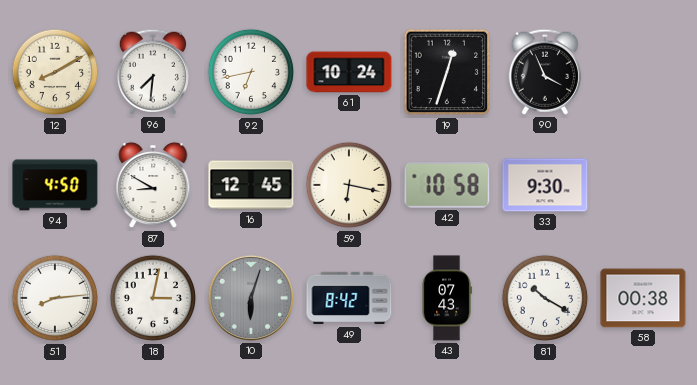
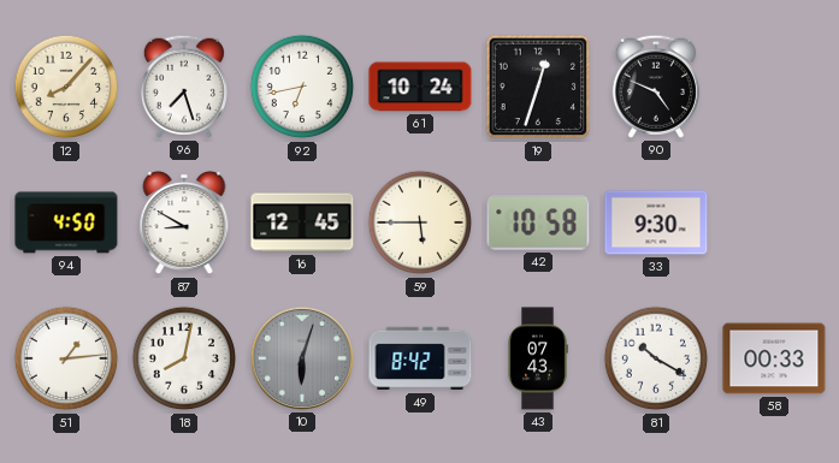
12: 8:10 -> 8:07
96: 7:31 -> 7:27
90: 3:56 -> 4:49
59: 6:17 -> 5:45
51: 8:14 -> 1:14
18: 3:02 -> 8:02
58: 00:38 -> 00:33
